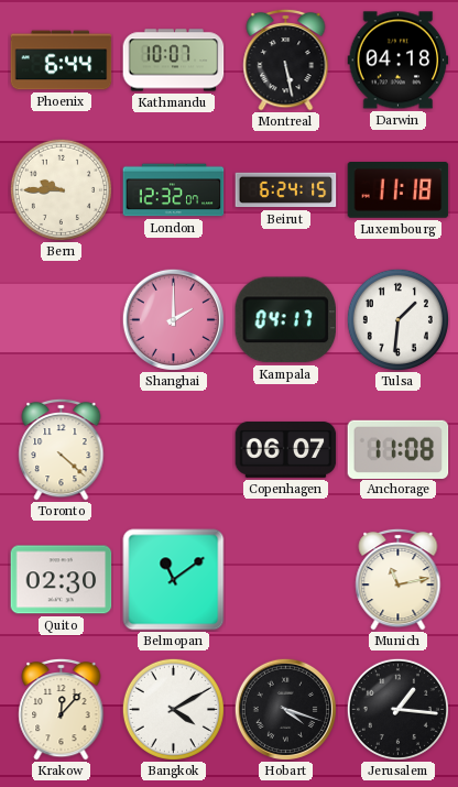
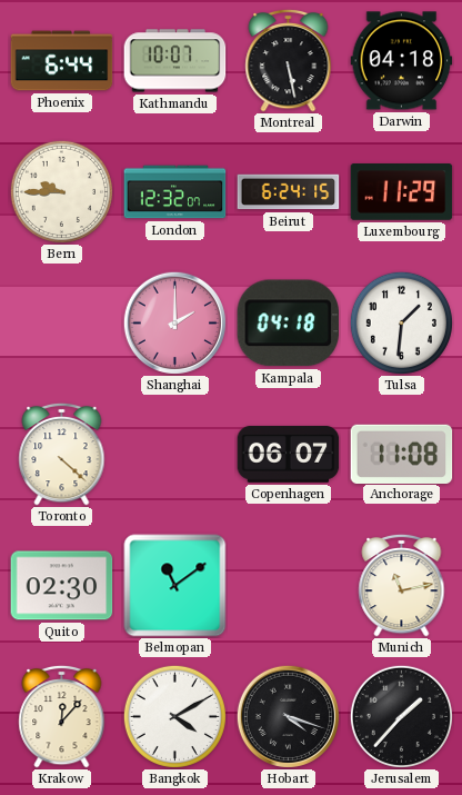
Luxembourg: 11:18 -> 11:29
Kampala: 04:17 -> 04:18
Jerusalem: 1:16 -> 1:37
